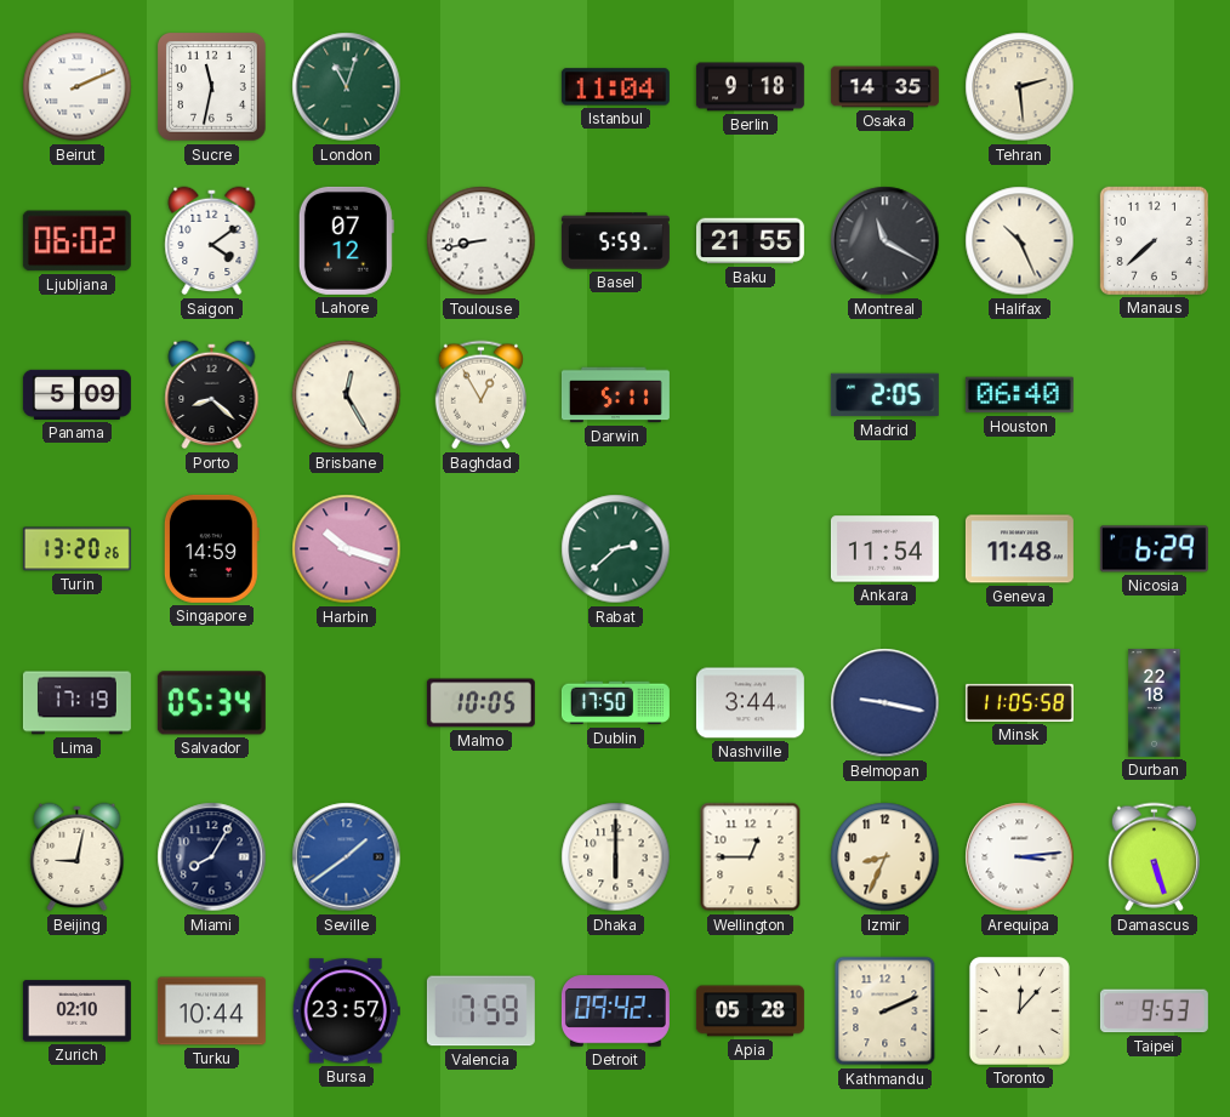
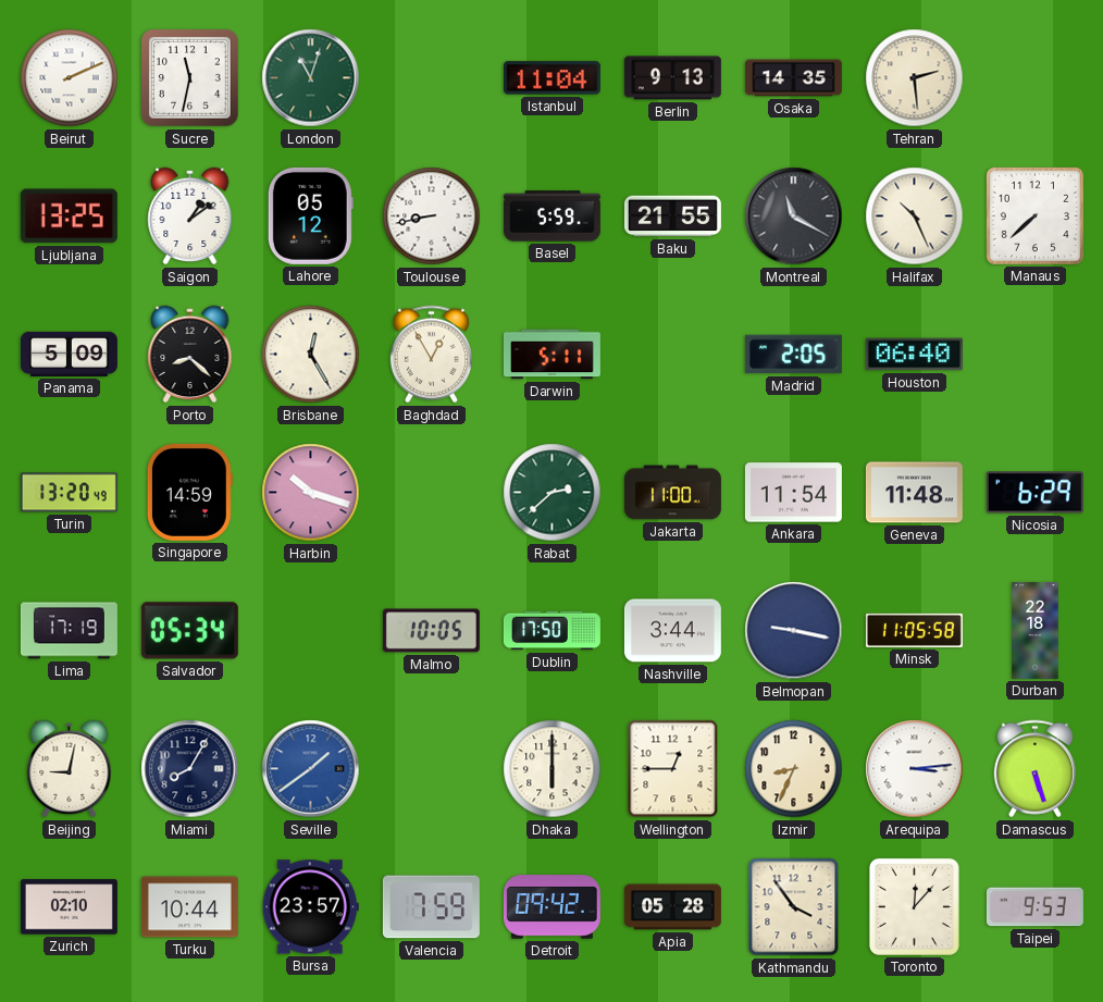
Berlin: 9:18 -> 9:13
Ljubljana: 06:02 -> 13:25
Saigon: 4:09 -> 1:09
Lahore: 07:12 -> 05:12
Turin: 13:20:26 -> 13:20:49
Jakarta: none -> 11:00
Kathmandu: 2:11 -> 3:54
